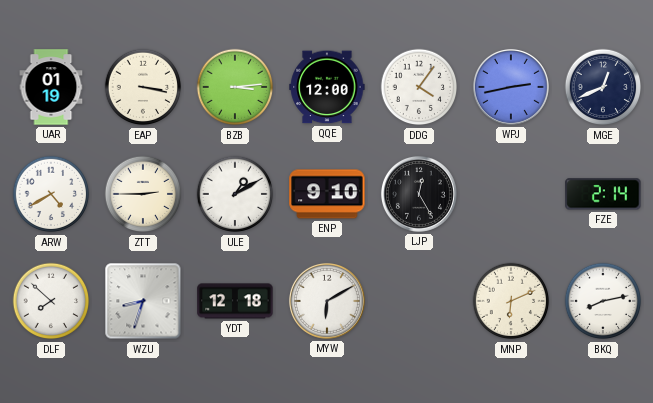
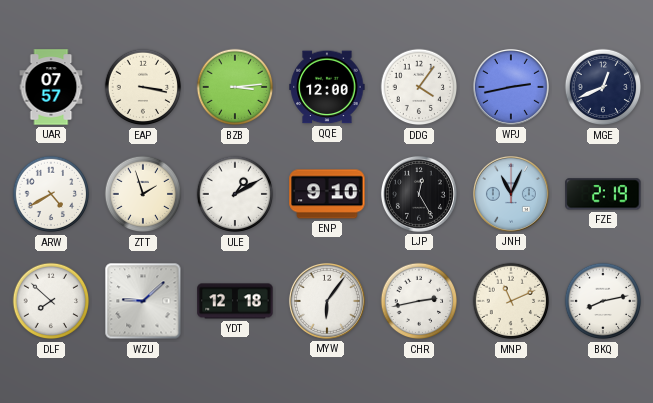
UAR: 01:19 -> 07:57
ZTT: 2:45 -> 1:57
JNH: none -> 11:04
FZE: 2:14 -> 2:19
WZU: 8:33 -> 9:08
MYW: 6:10 -> 6:06
CHR: none -> 2:43
MNP: 6:11 -> 11:11
